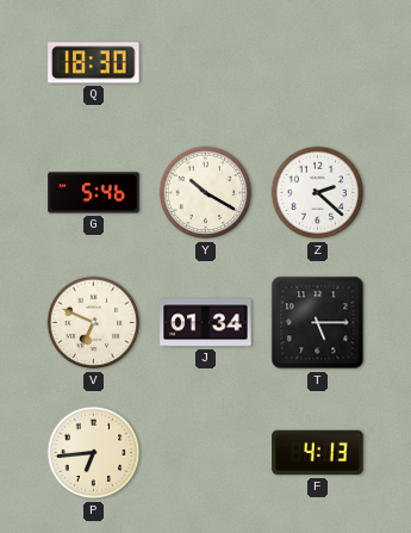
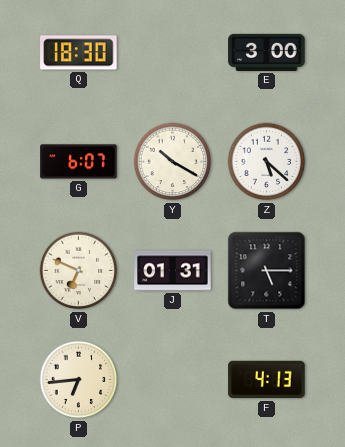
E: none -> 3:00
G: 5:46 -> 6:07
Z: 2:22 -> 5:22
J: 01:34 -> 01:31
